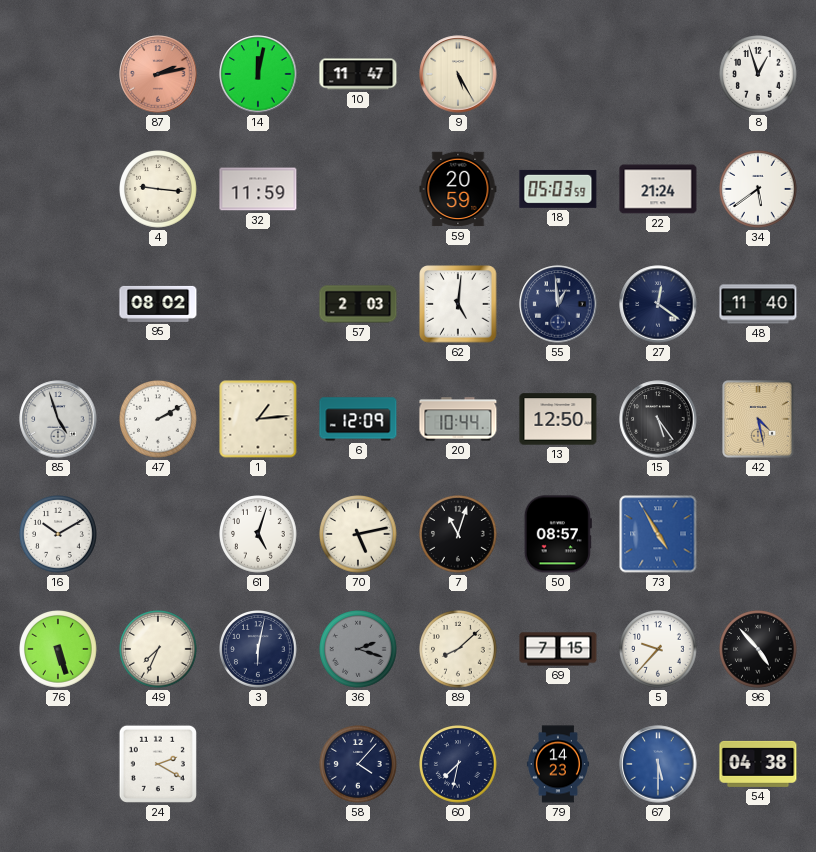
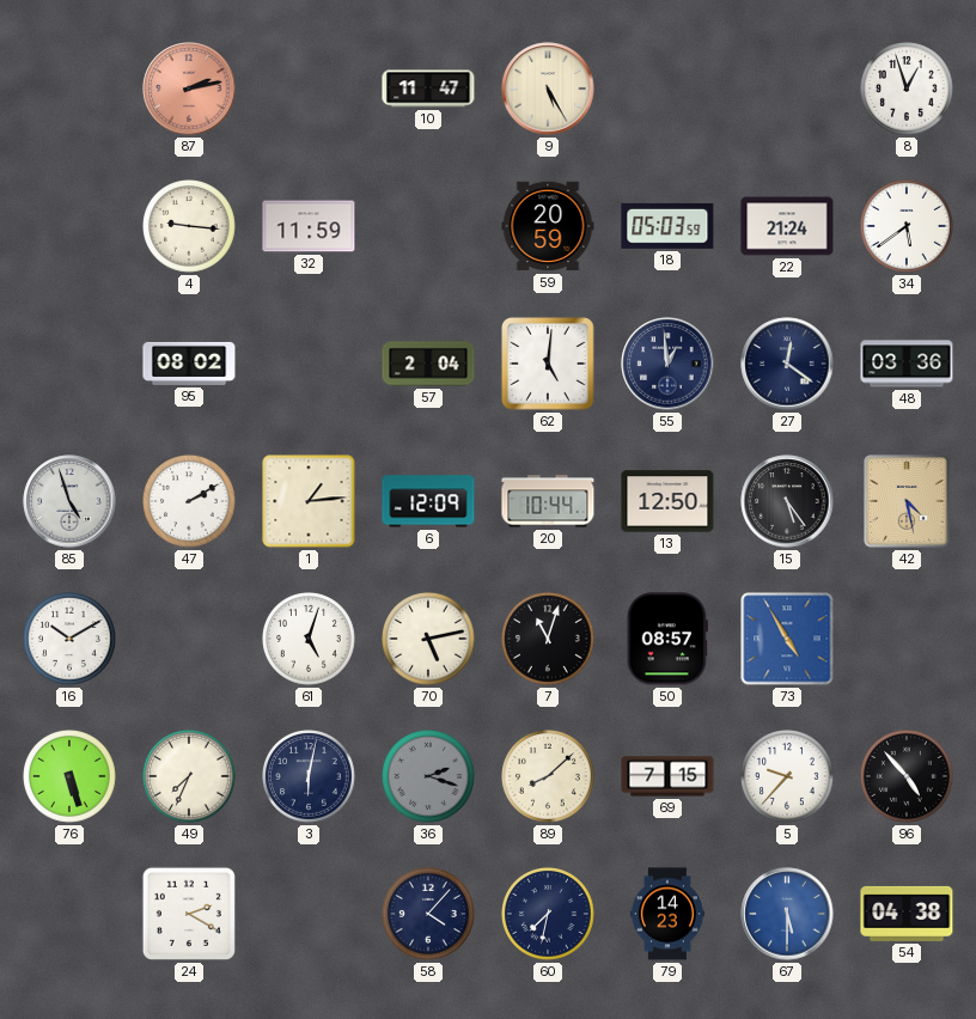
14: 12:02 -> none
57: 2:03 -> 2:04
48: 11:40 -> 03:36
